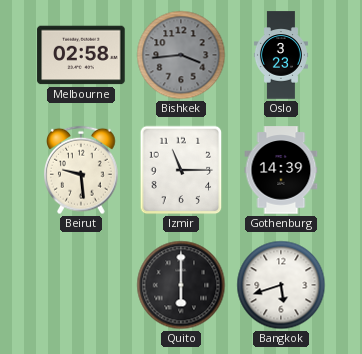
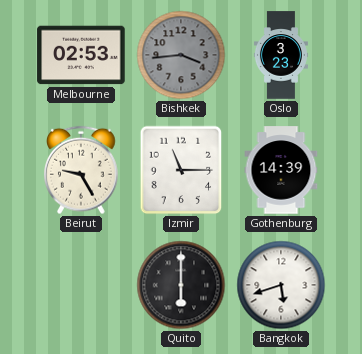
Melbourne: 02:58 -> 02:53
Beirut: 9:29 -> 9:25
